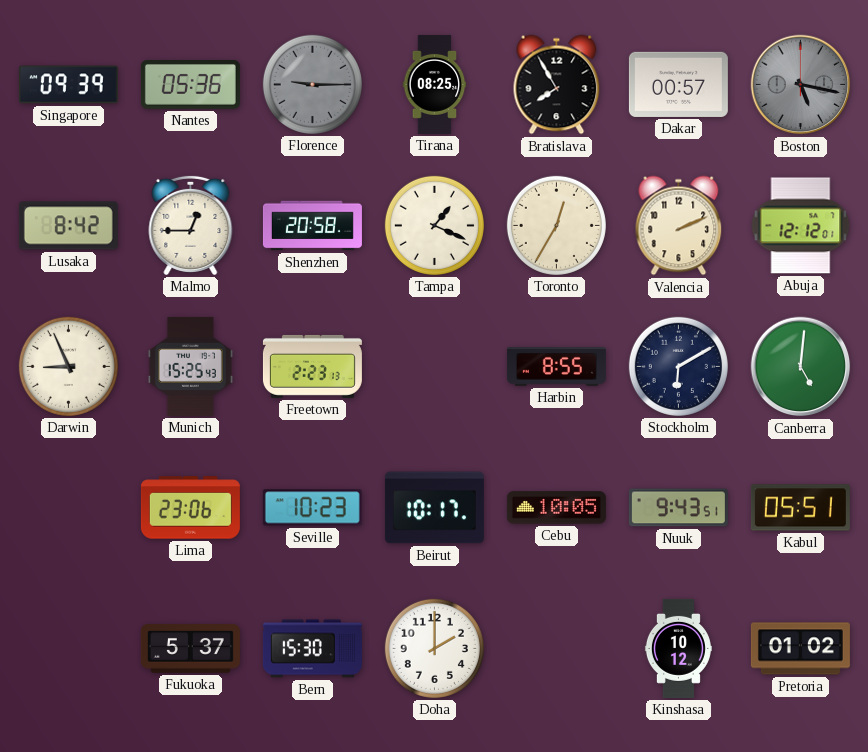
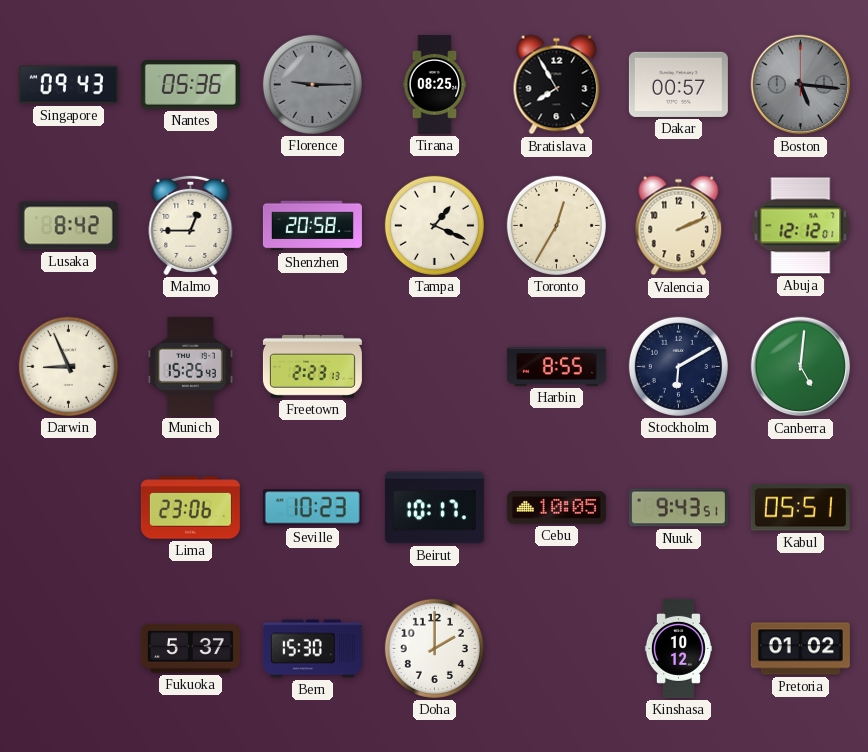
Singapore: 09:39 -> 09:43
Boston: 5:17 -> 5:16
